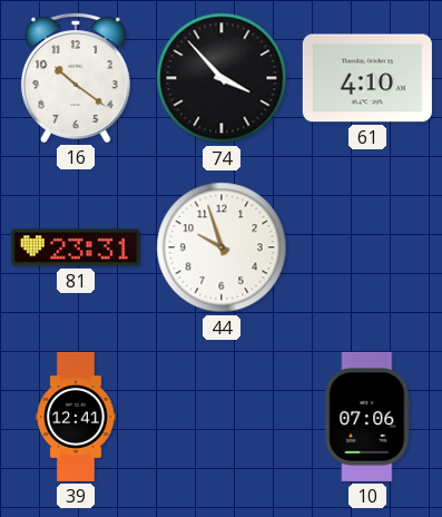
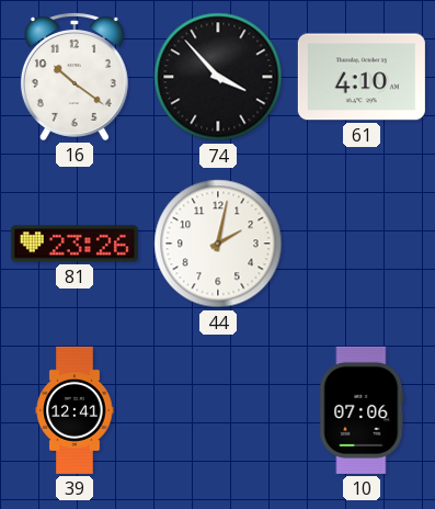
81: 23:31 -> 23:26
44: 9:57 -> 2:02
